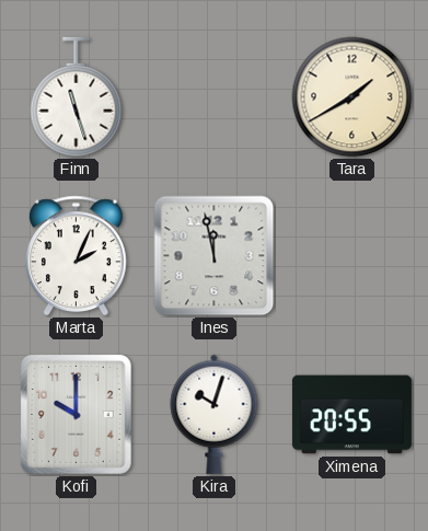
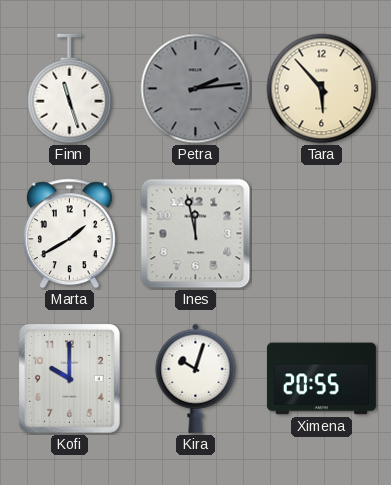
Petra: none -> 2:14
Tara: 1:40 -> 5:53
Marta: 2:04 -> 1:40
